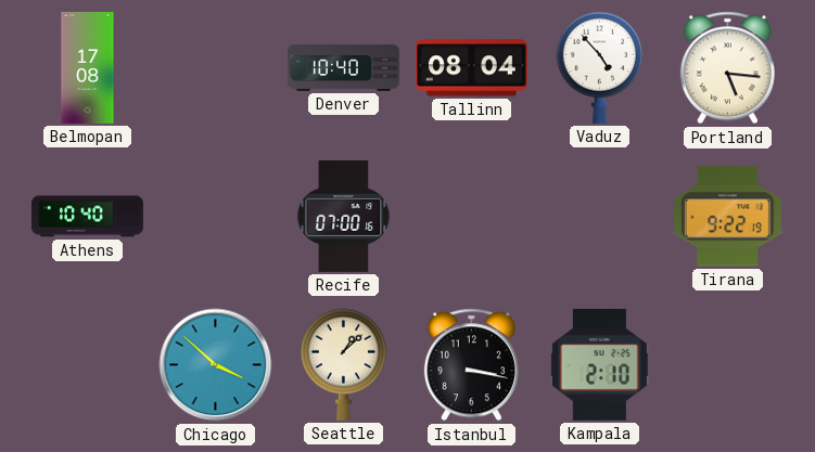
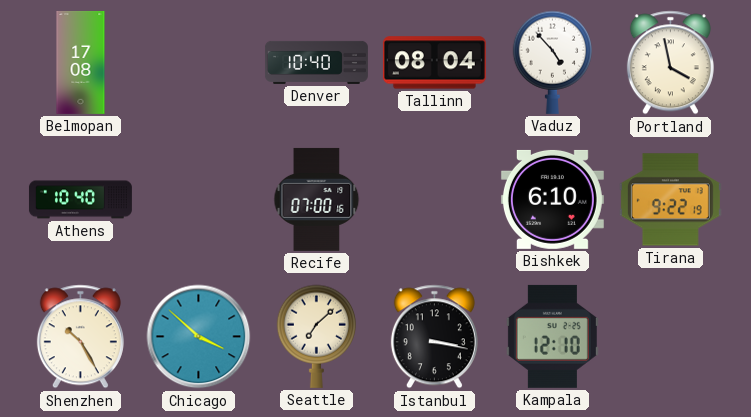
Portland: 5:16 -> 3:58
Bishkek: none -> 6:10
Shenzhen: none -> 10:25
Seattle: 1:08 -> 7:08
Kampala: 2:10 -> 12:10
